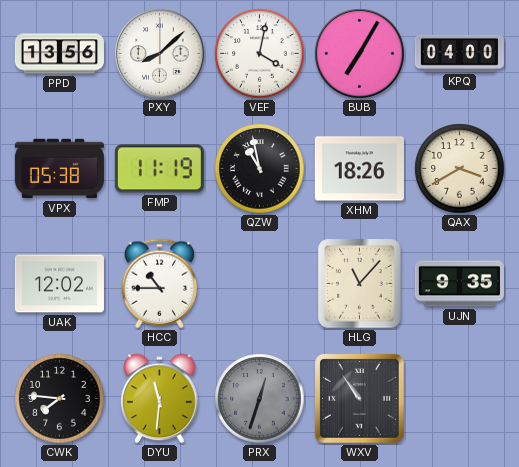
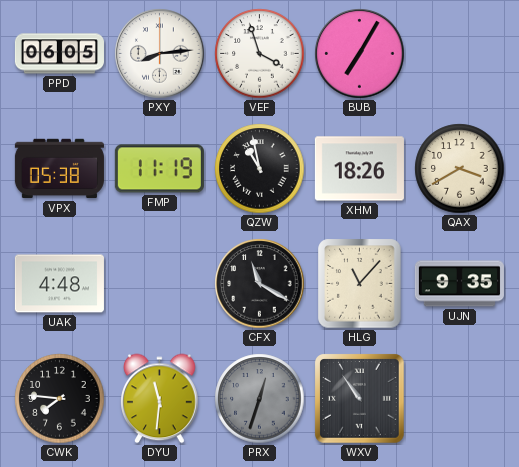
PPD: 13:56 -> 06:05
PXY: 8:08 -> 8:14
VEF: 4:02 -> 3:57
KPQ: 04:00 -> none
UAK: 12:02 -> 4:48
HCC: 10:45 -> none
CFX: none -> 11:20
